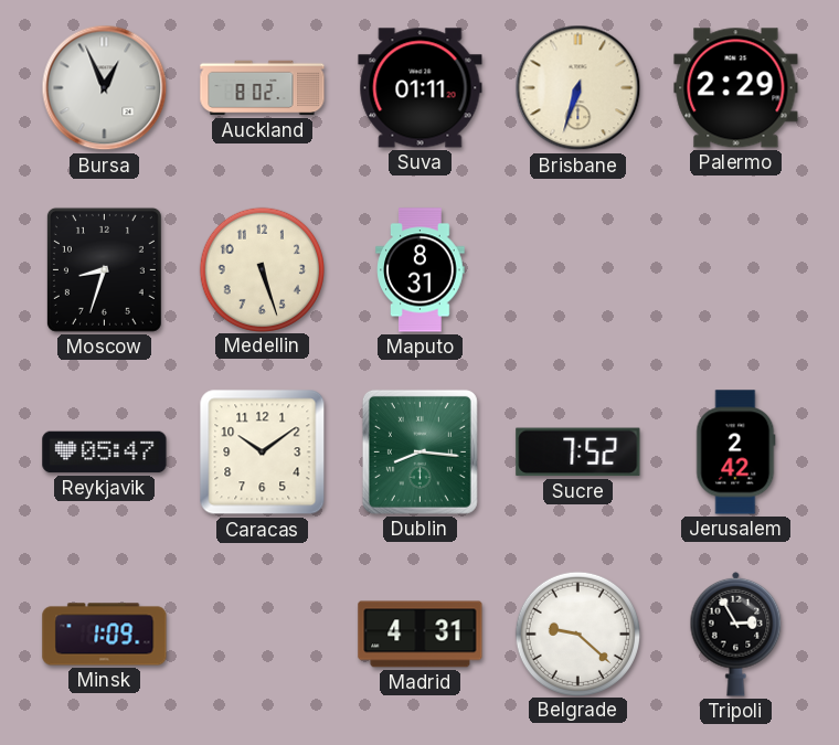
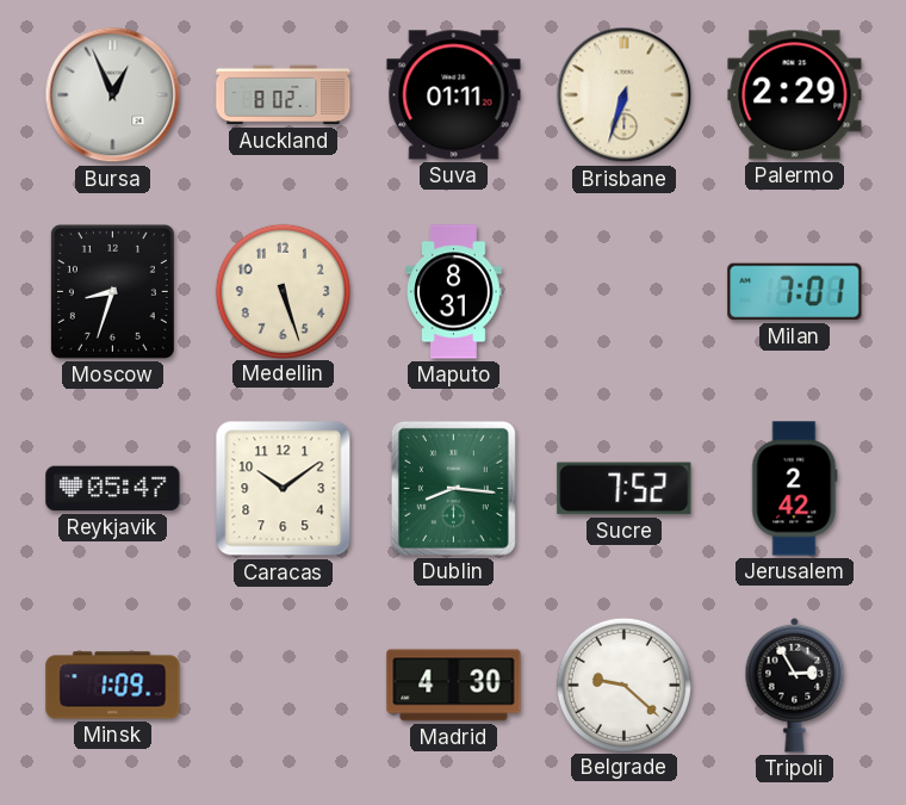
Milan: none -> 7:01
Madrid: 4:31 -> 4:30
